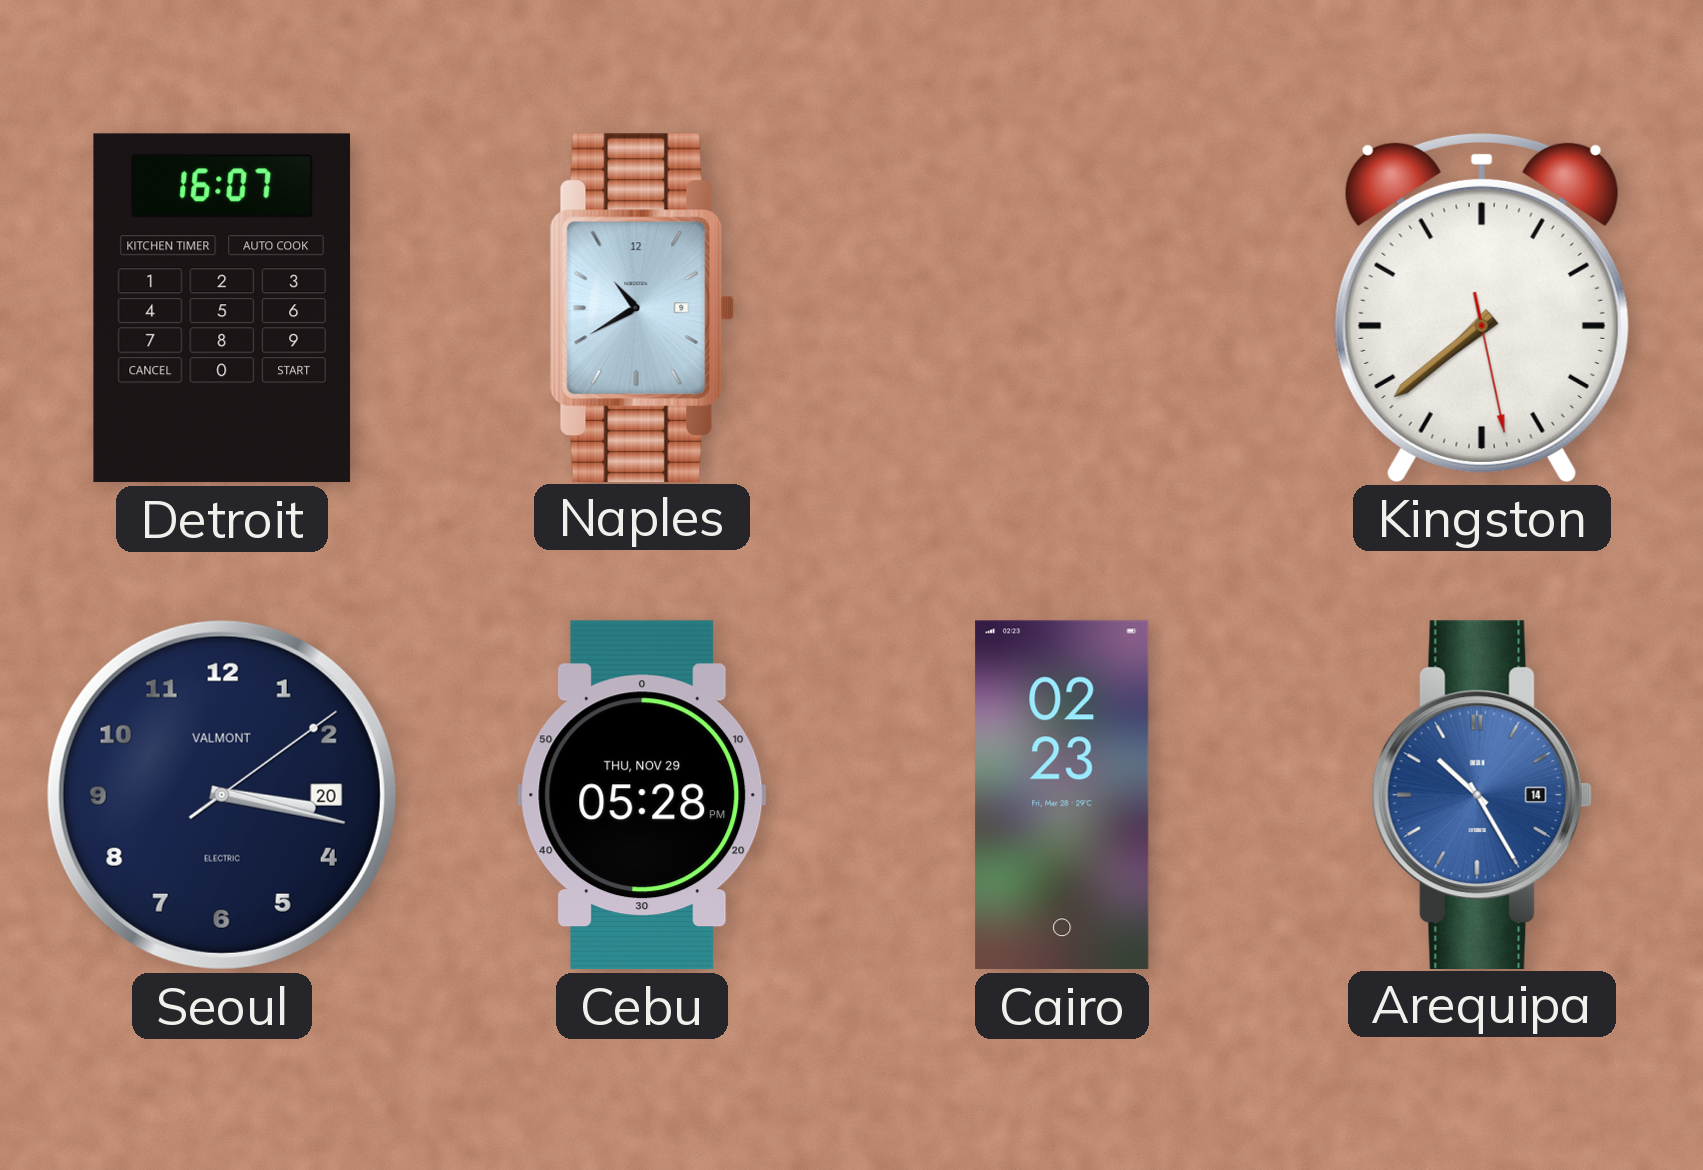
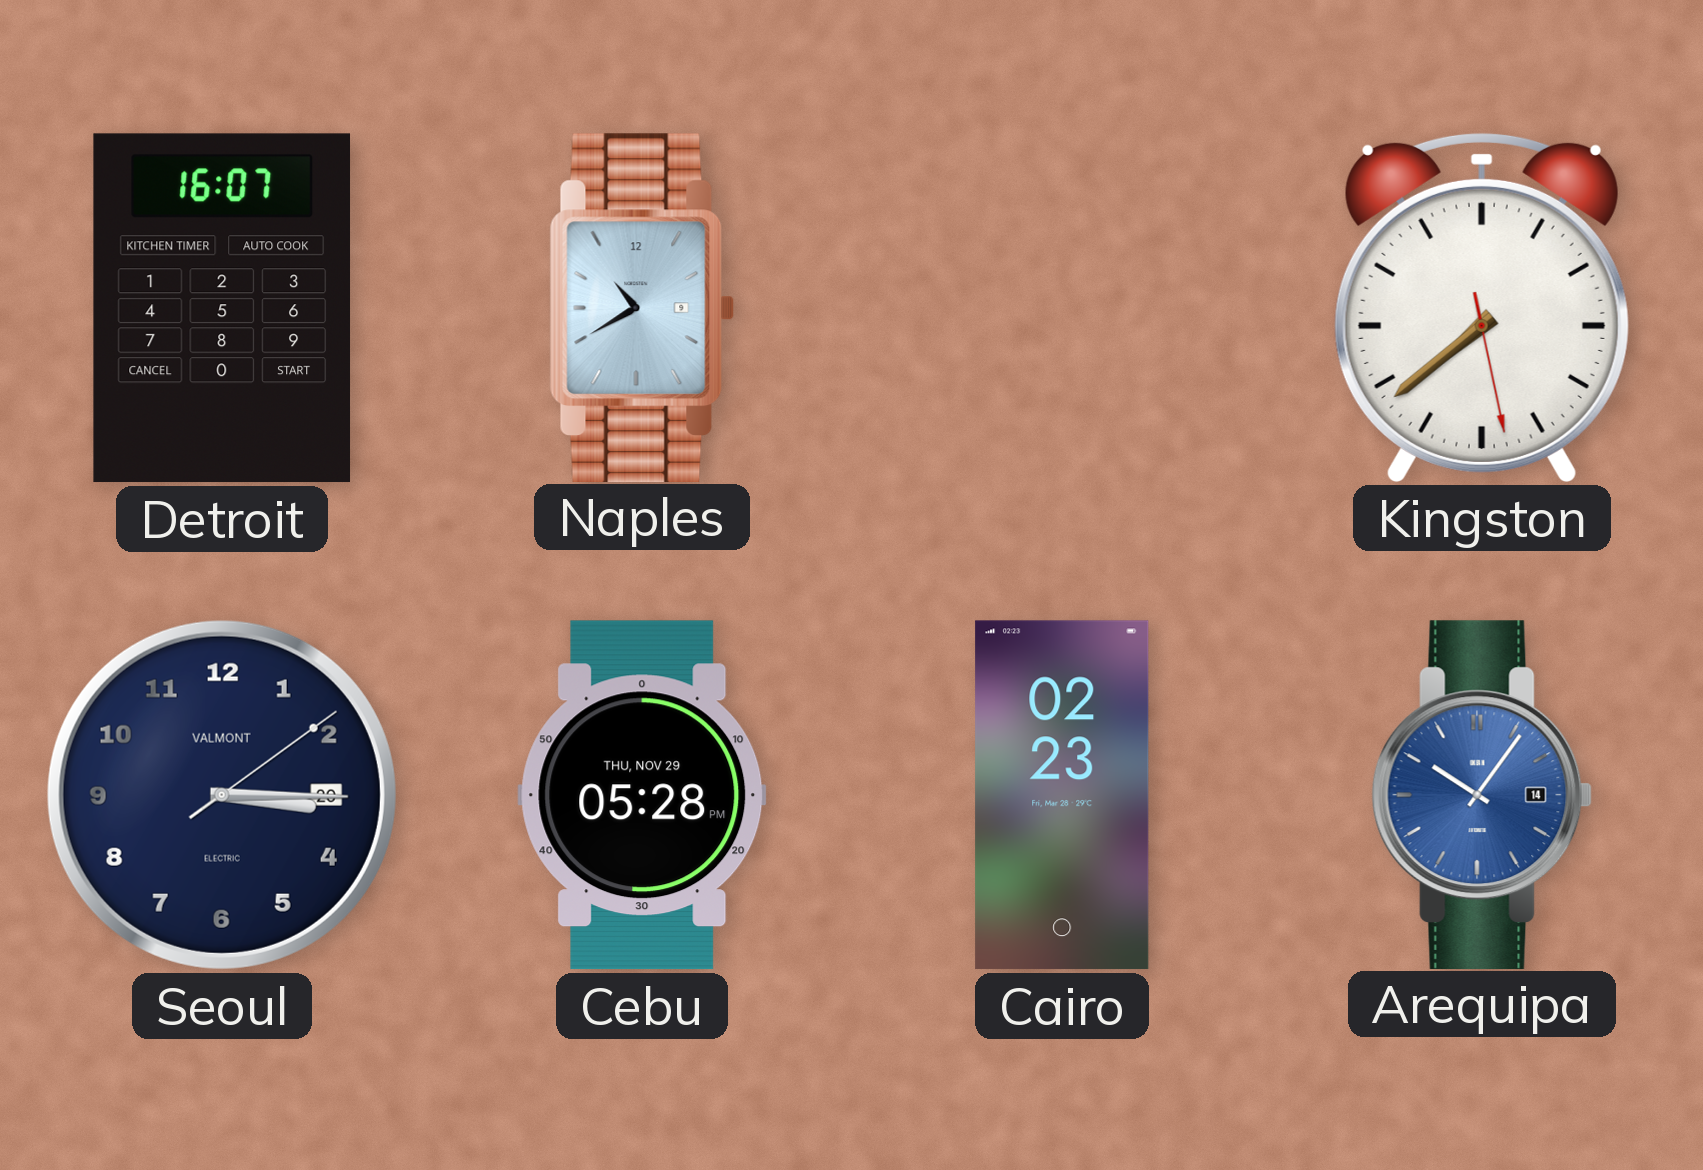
Seoul: 3:17 -> 3:15
Arequipa: 10:25 -> 10:06
